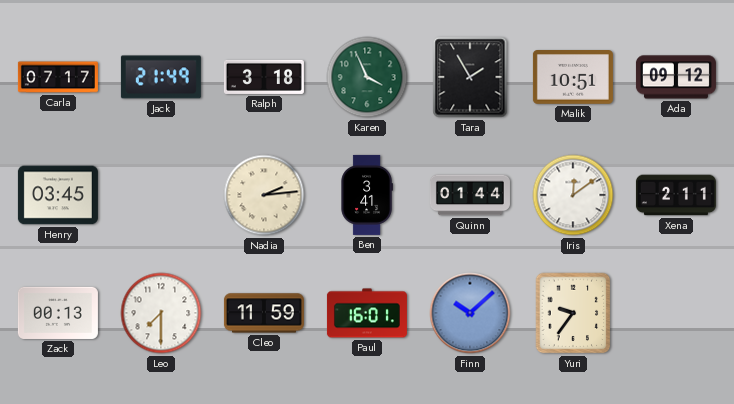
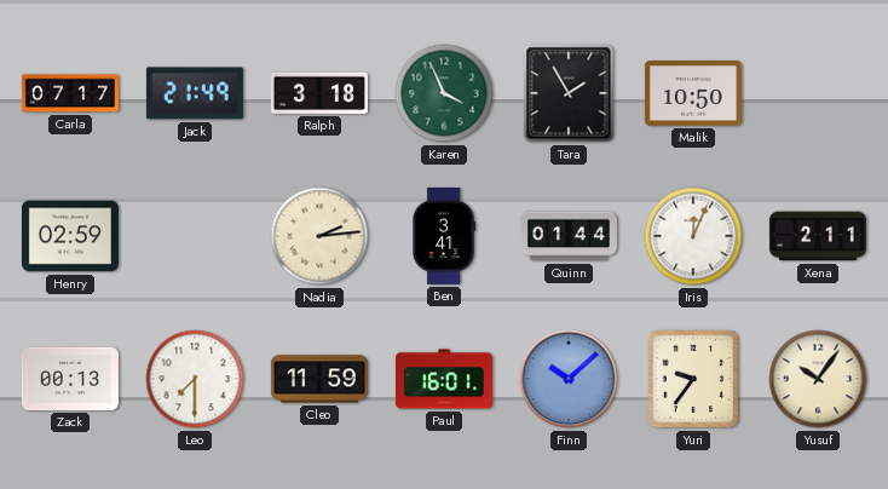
Malik: 10:51 -> 10:50
Ada: 09:12 -> none
Henry: 03:45 -> 02:59
Iris: 12:09 -> 12:04
Yusuf: none -> 10:06
